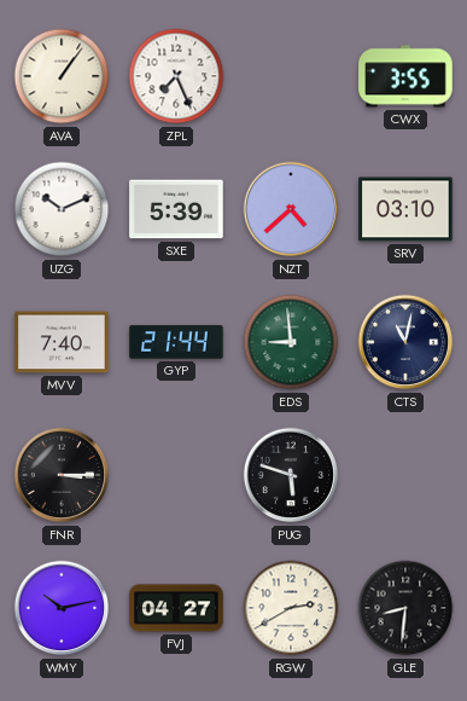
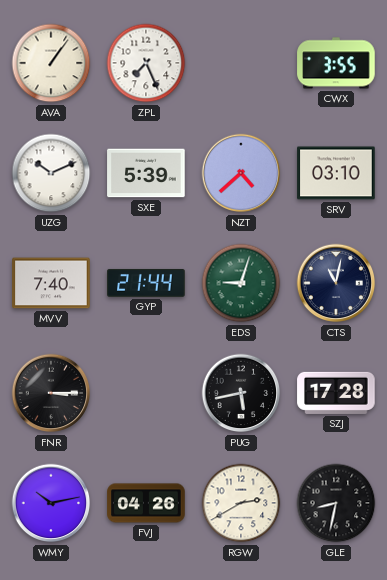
EDS: 8:59 -> 9:03
PUG: 5:48 -> 5:43
SZJ: none -> 17:28
FVJ: 04:27 -> 04:26
GLE: 8:31 -> 8:32
